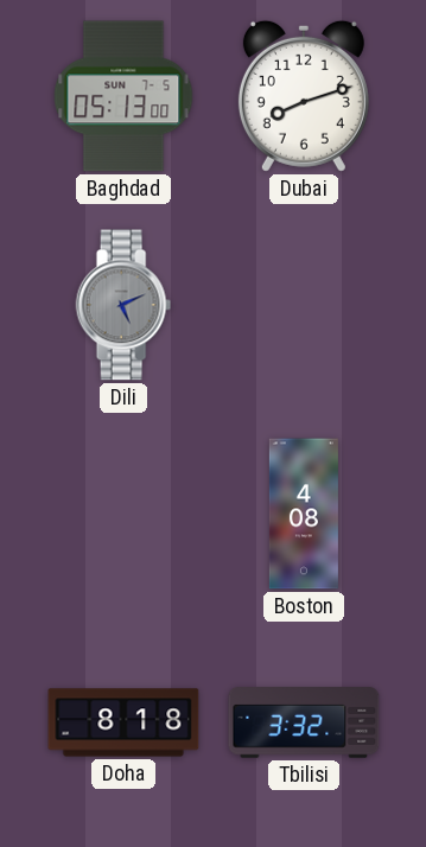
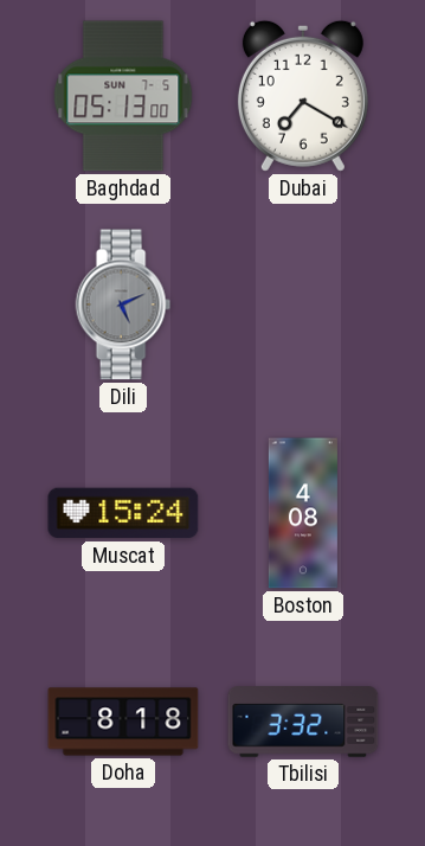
Dubai: 8:12 -> 7:20
Muscat: none -> 15:24
